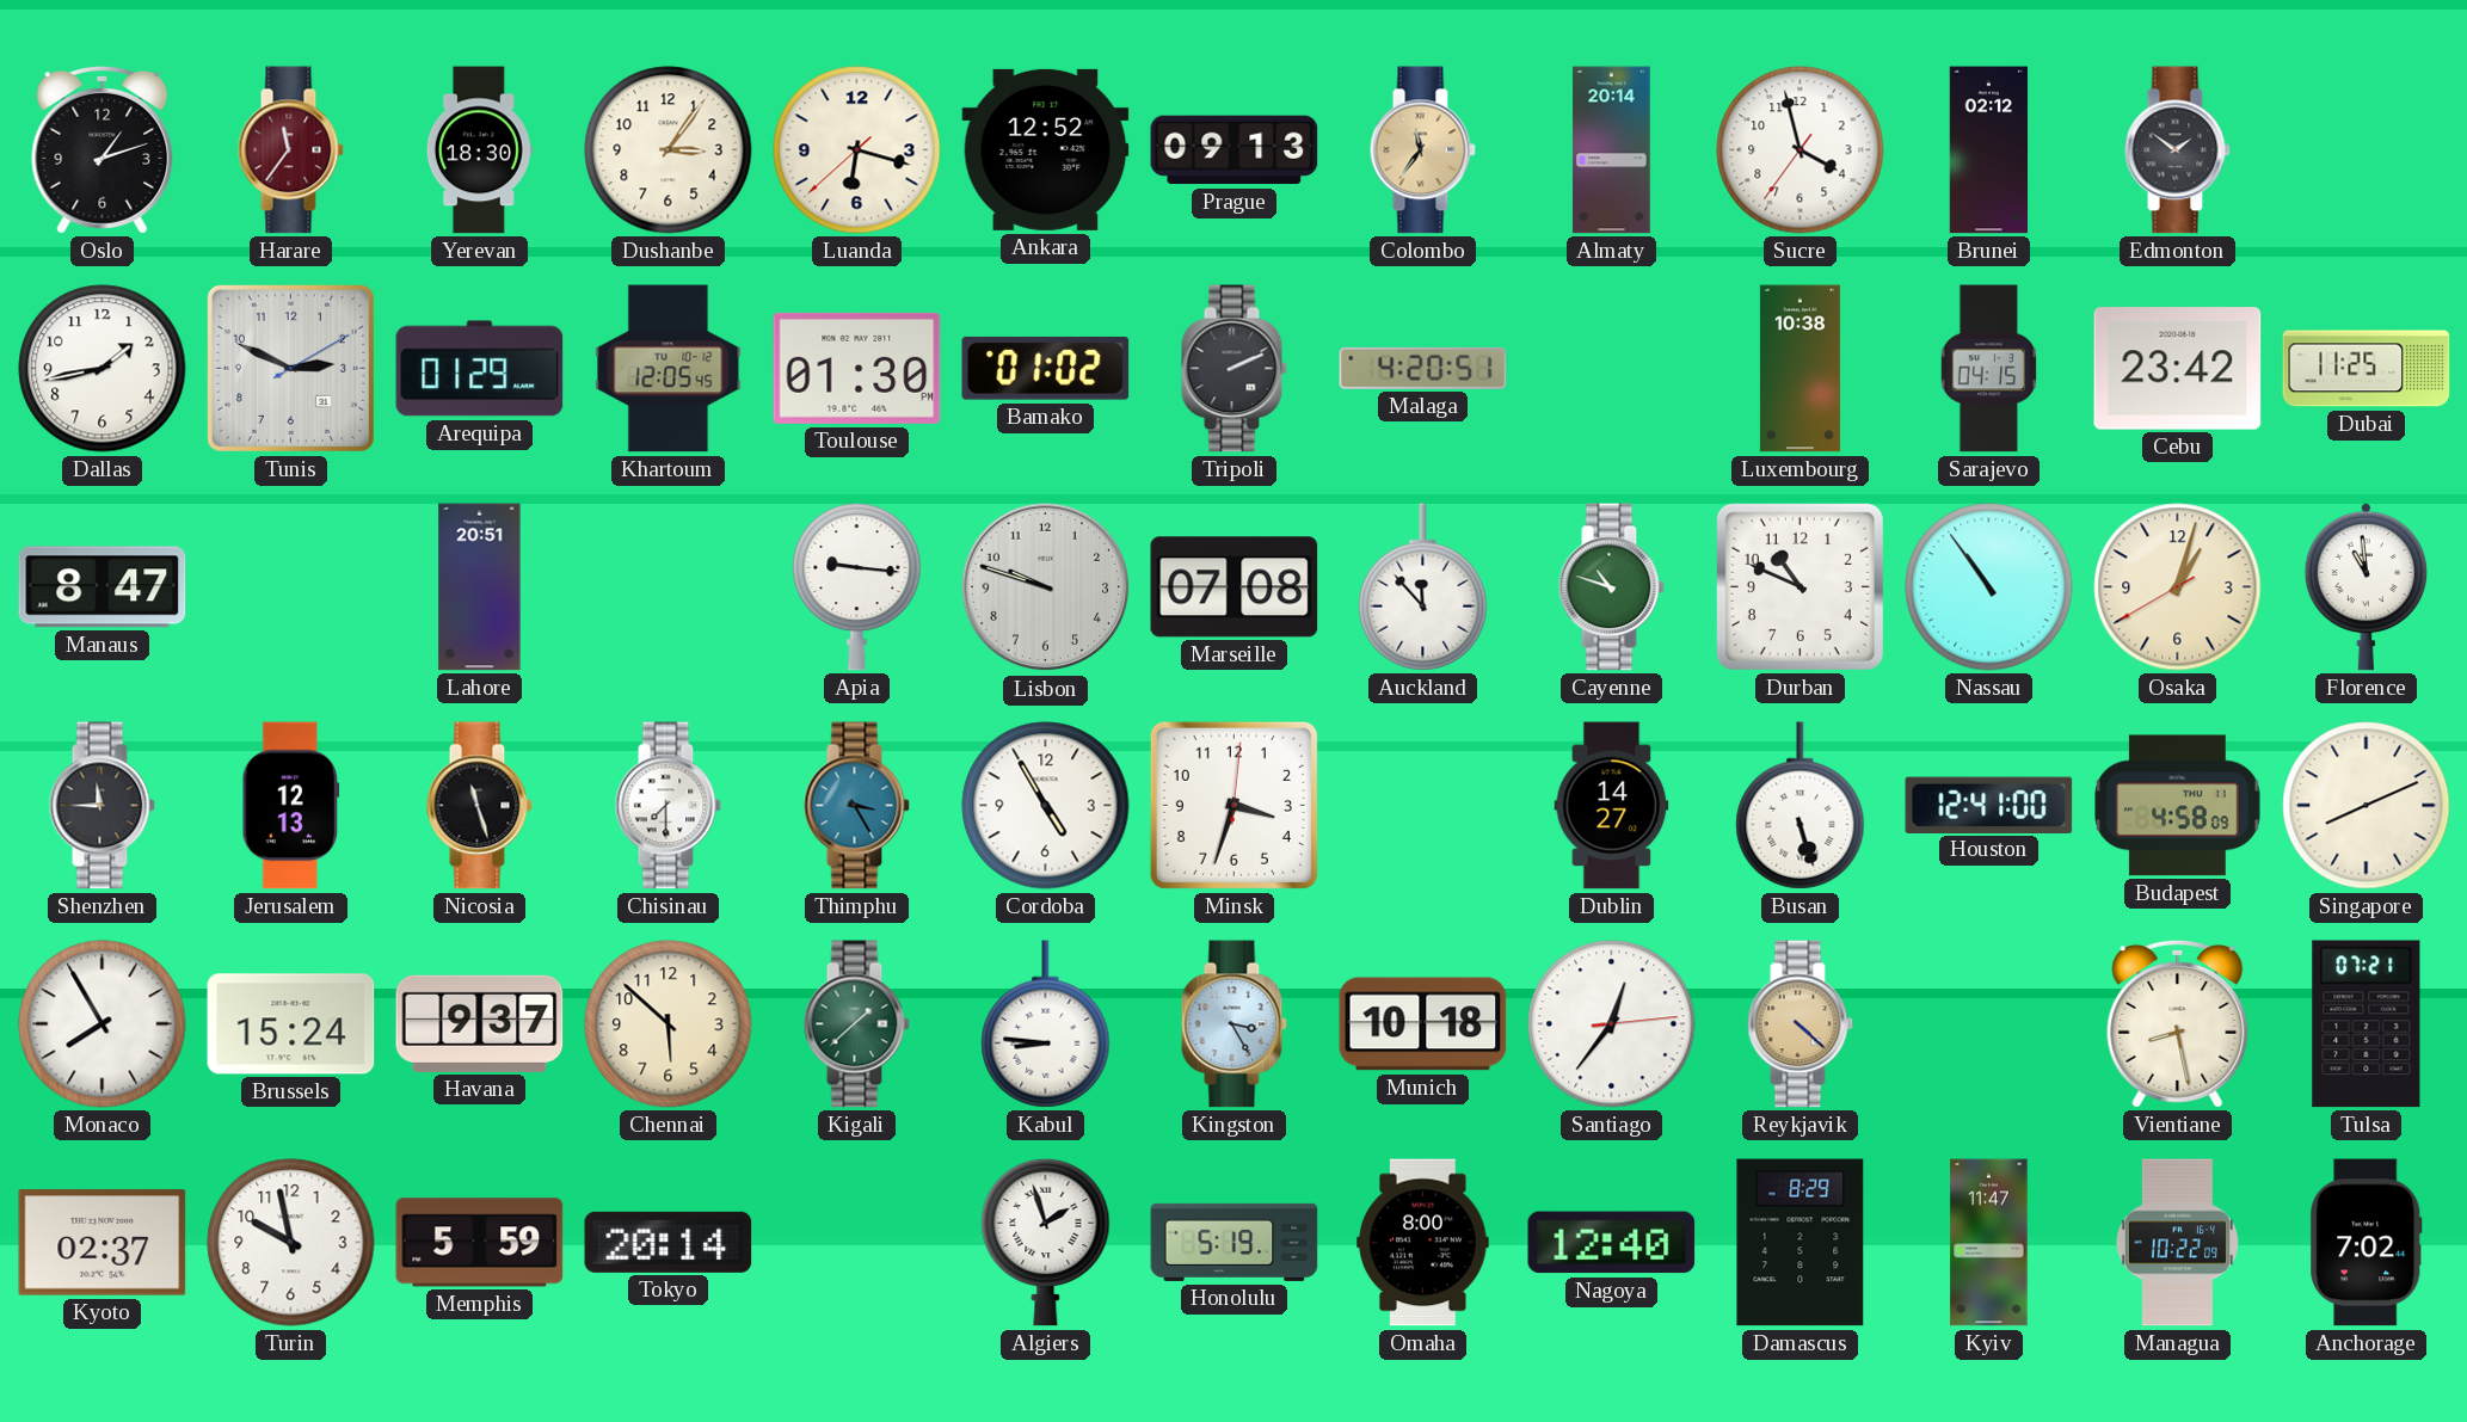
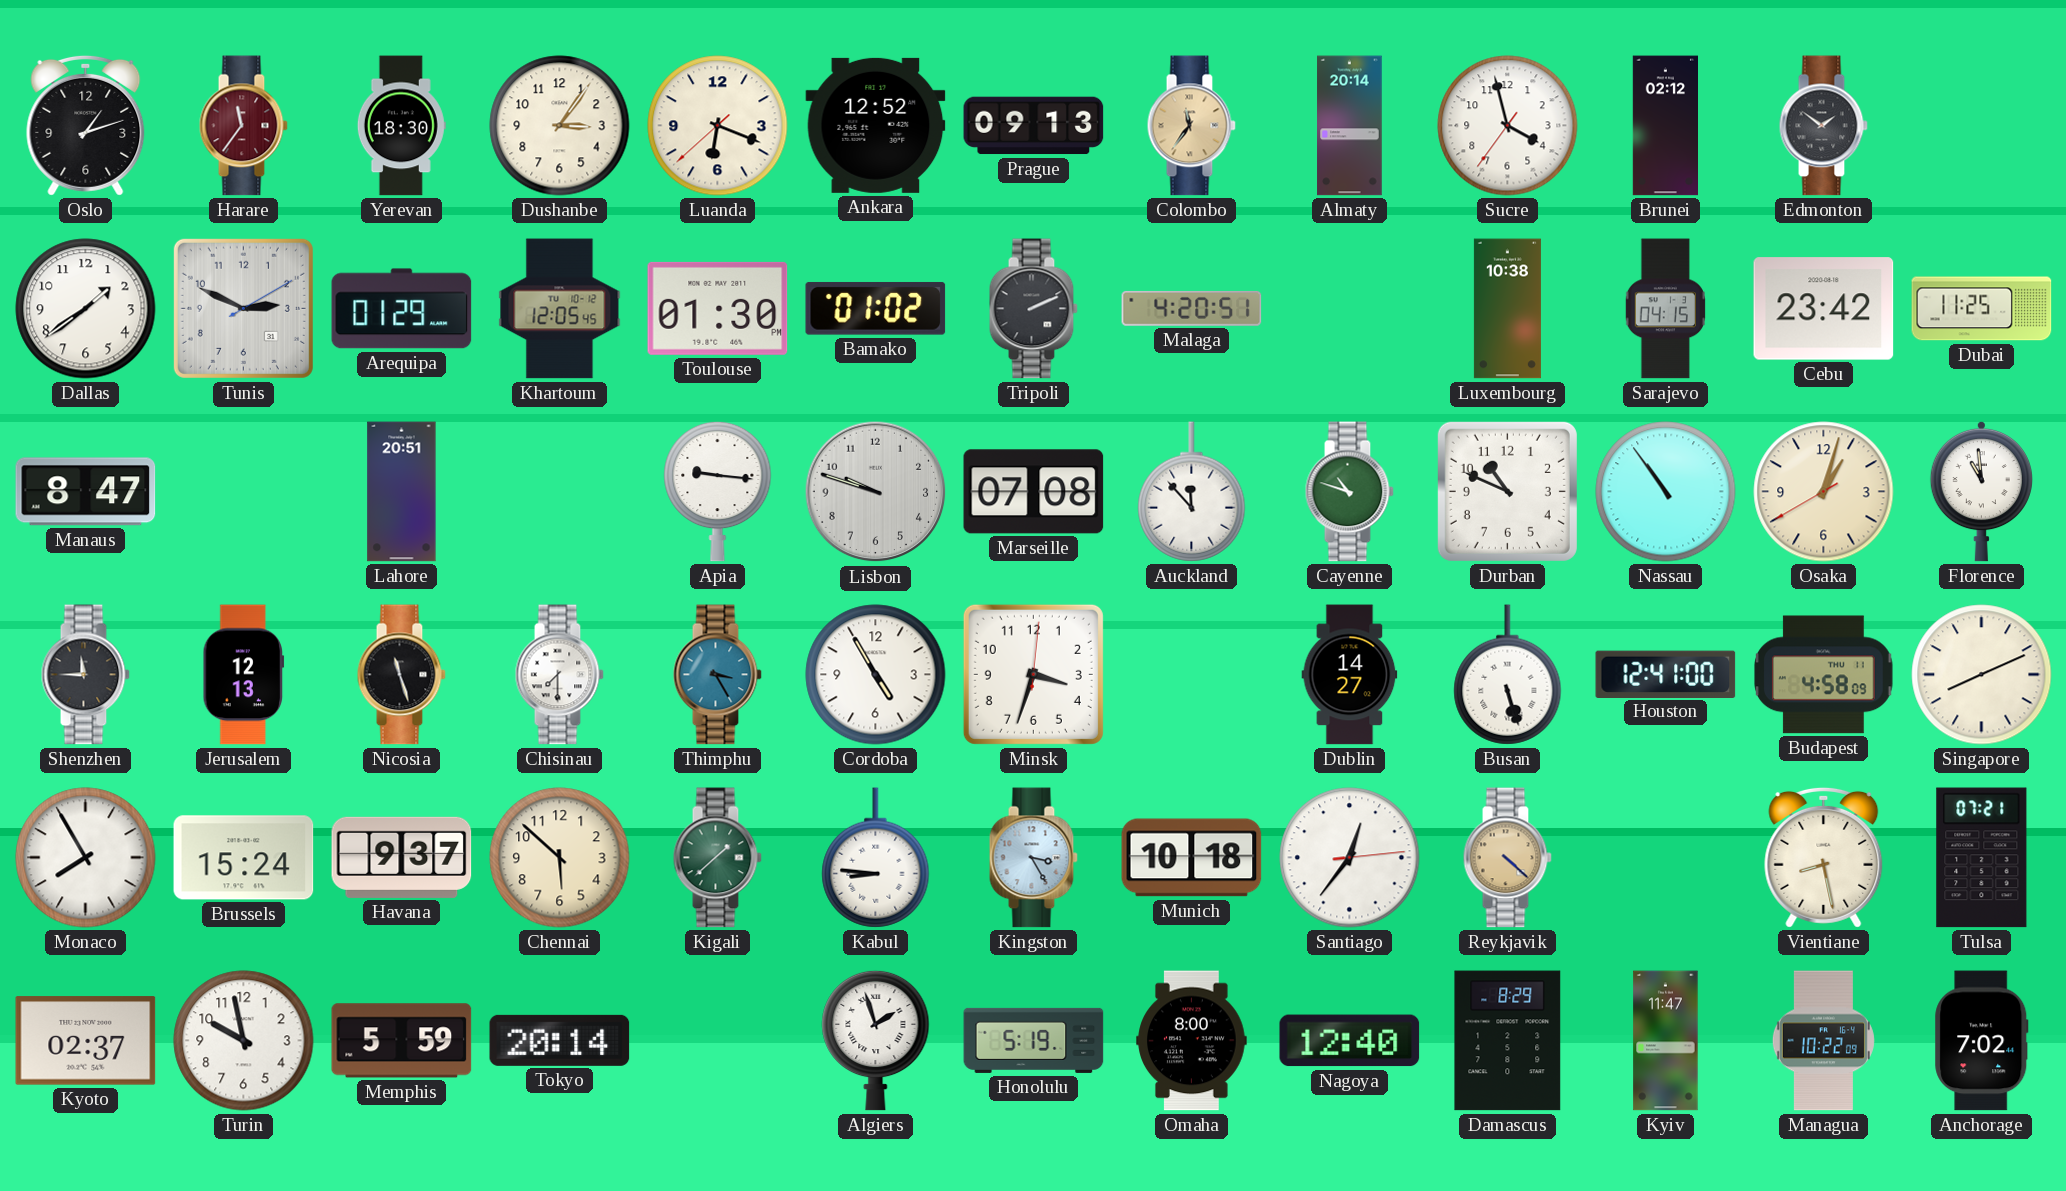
Luanda: 6:17 -> 6:18
Dallas: 1:43 -> 1:39
